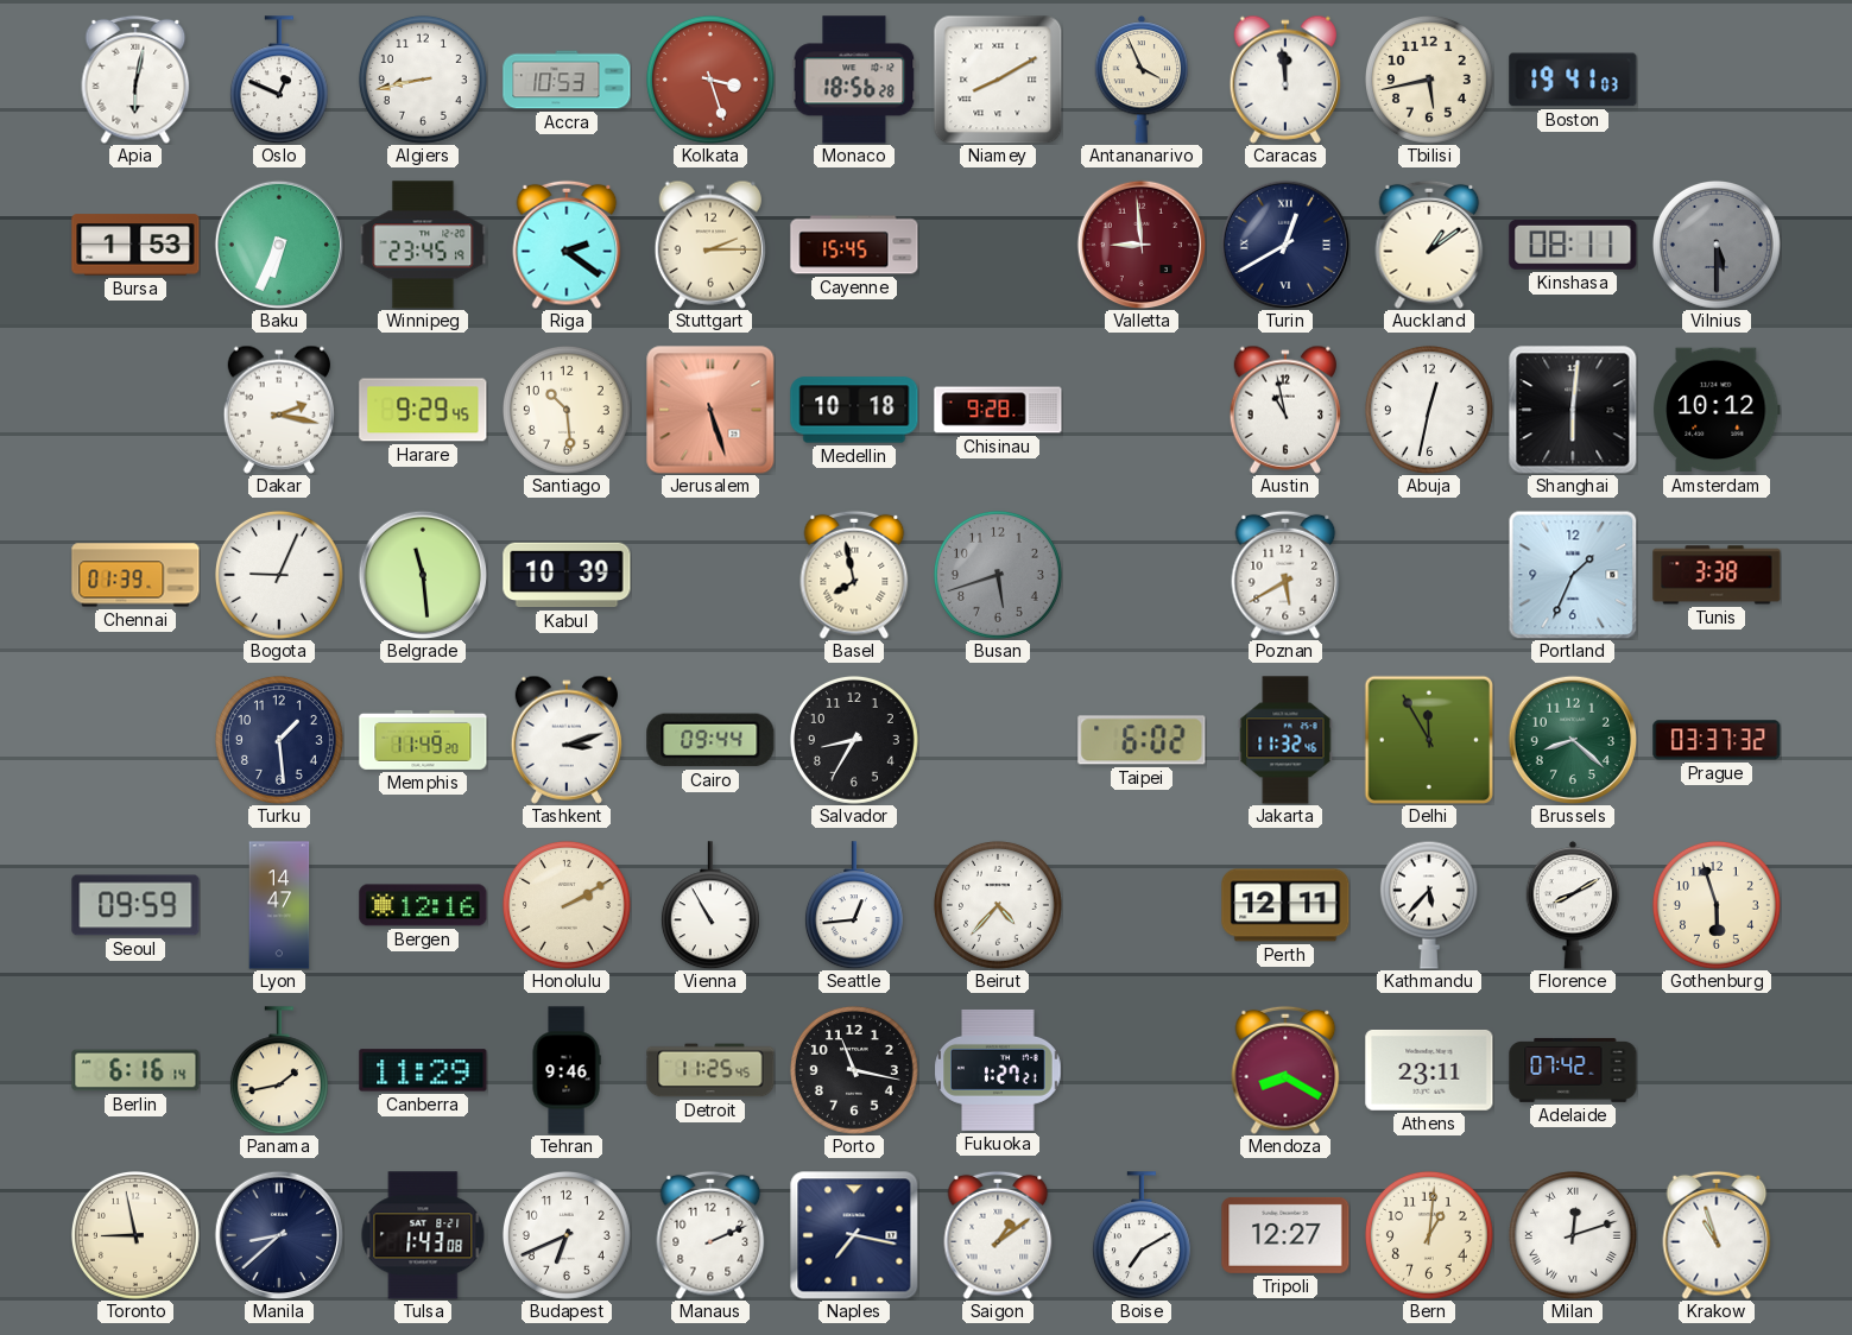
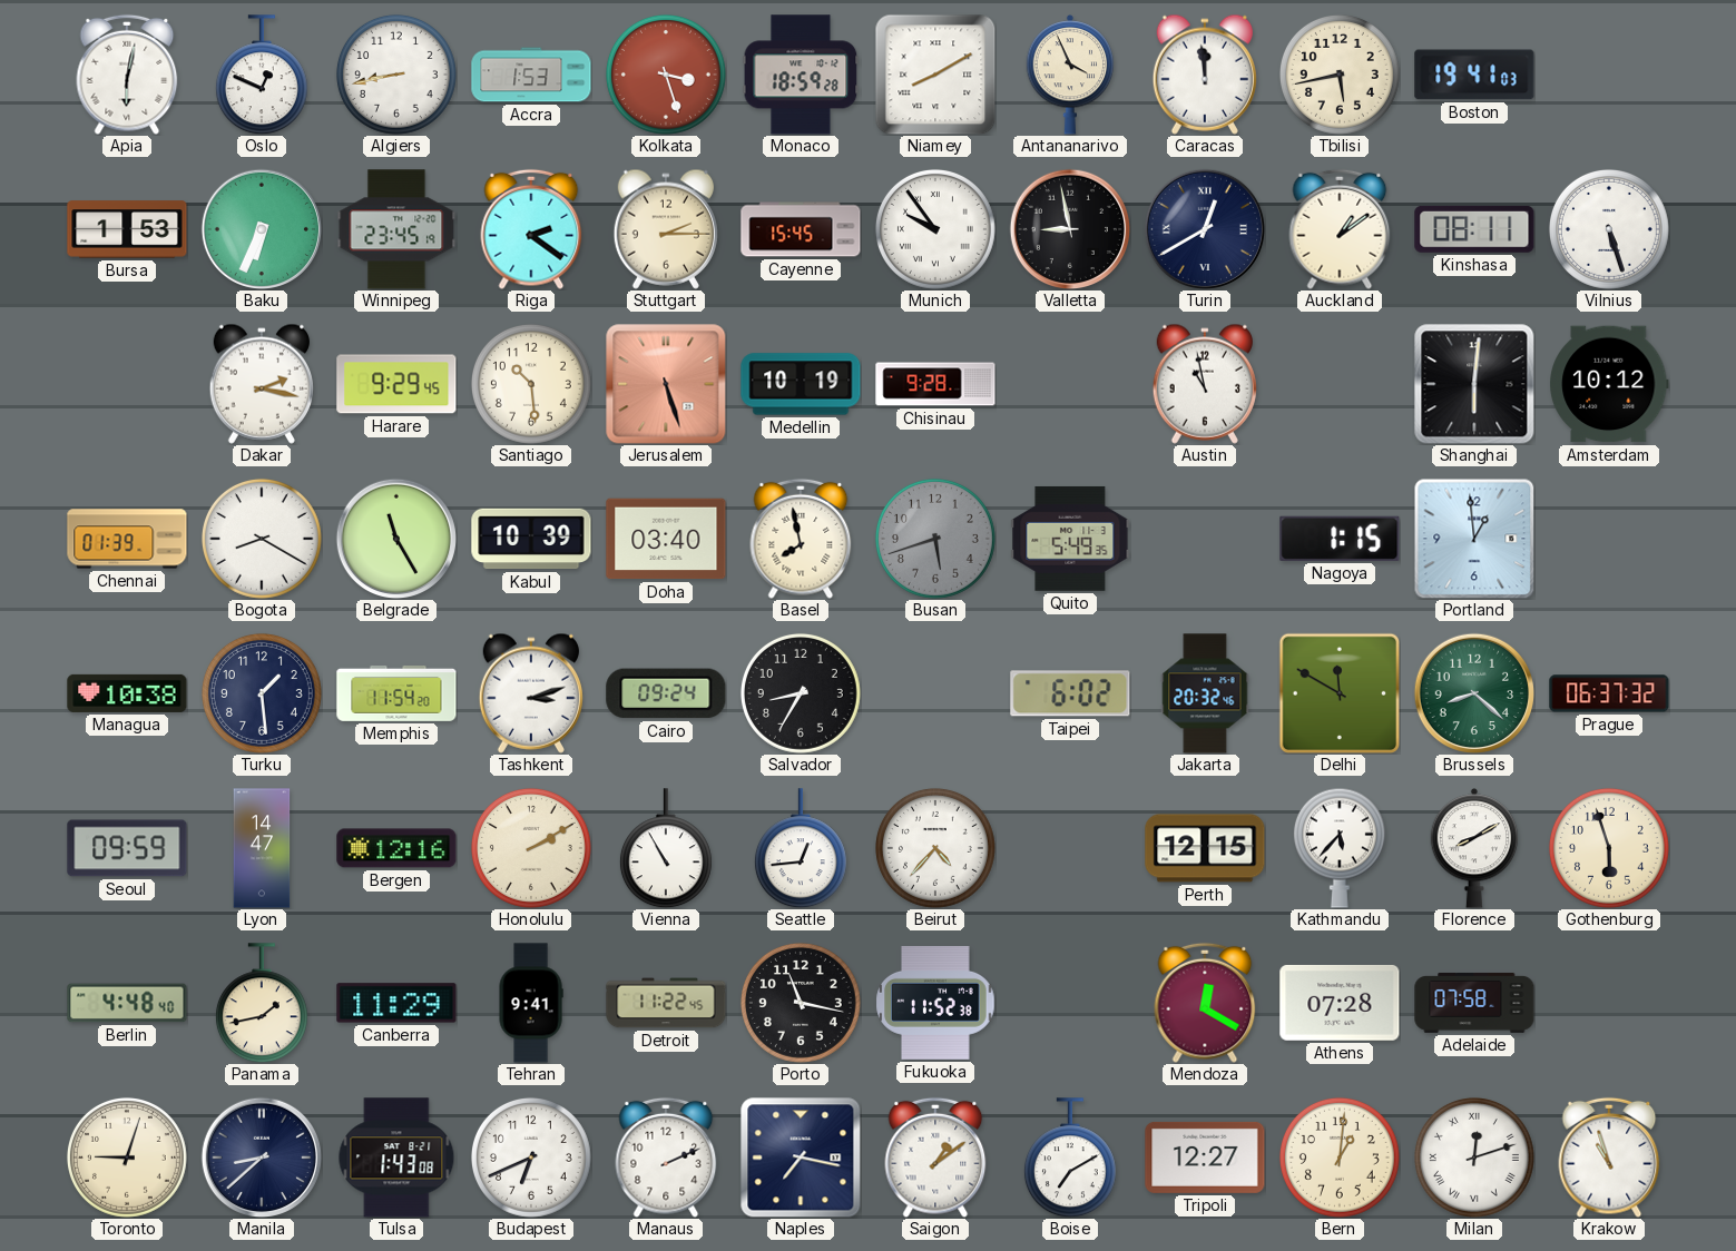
Accra: 10:53 -> 1:53
Monaco: 18:56 -> 18:59
Munich: none -> 9:54
Valletta: 8:59 -> 8:58
Valletta dial: burgundy -> black
Vilnius: 5:30 -> 5:27
Vilnius dial: grey -> white
Medellin: 10:18 -> 10:19
Abuja: 12:32 -> none
Bogota: 9:04 -> 8:20
Belgrade: 11:29 -> 11:25
Doha: none -> 03:40
Quito: none -> 5:49
Poznan: 5:40 -> none
Nagoya: none -> 1:15
Portland: 1:34 -> 12:59
Tunis: 3:38 -> none
Managua: none -> 10:38
Memphis: 11:49 -> 11:54
Cairo: 09:44 -> 09:24
Jakarta: 11:32 -> 20:32
Delhi: 11:55 -> 11:50
Prague: 03:37 -> 06:37
Perth: 12:11 -> 12:15
Berlin: 6:16 -> 4:48
Tehran: 9:46 -> 9:41
Detroit: 11:25 -> 11:22
Fukuoka: 1:27 -> 11:52
Mendoza: 8:20 -> 12:20
Athens: 23:11 -> 07:28
Adelaide: 07:42 -> 07:58
Toronto: 8:58 -> 9:03
